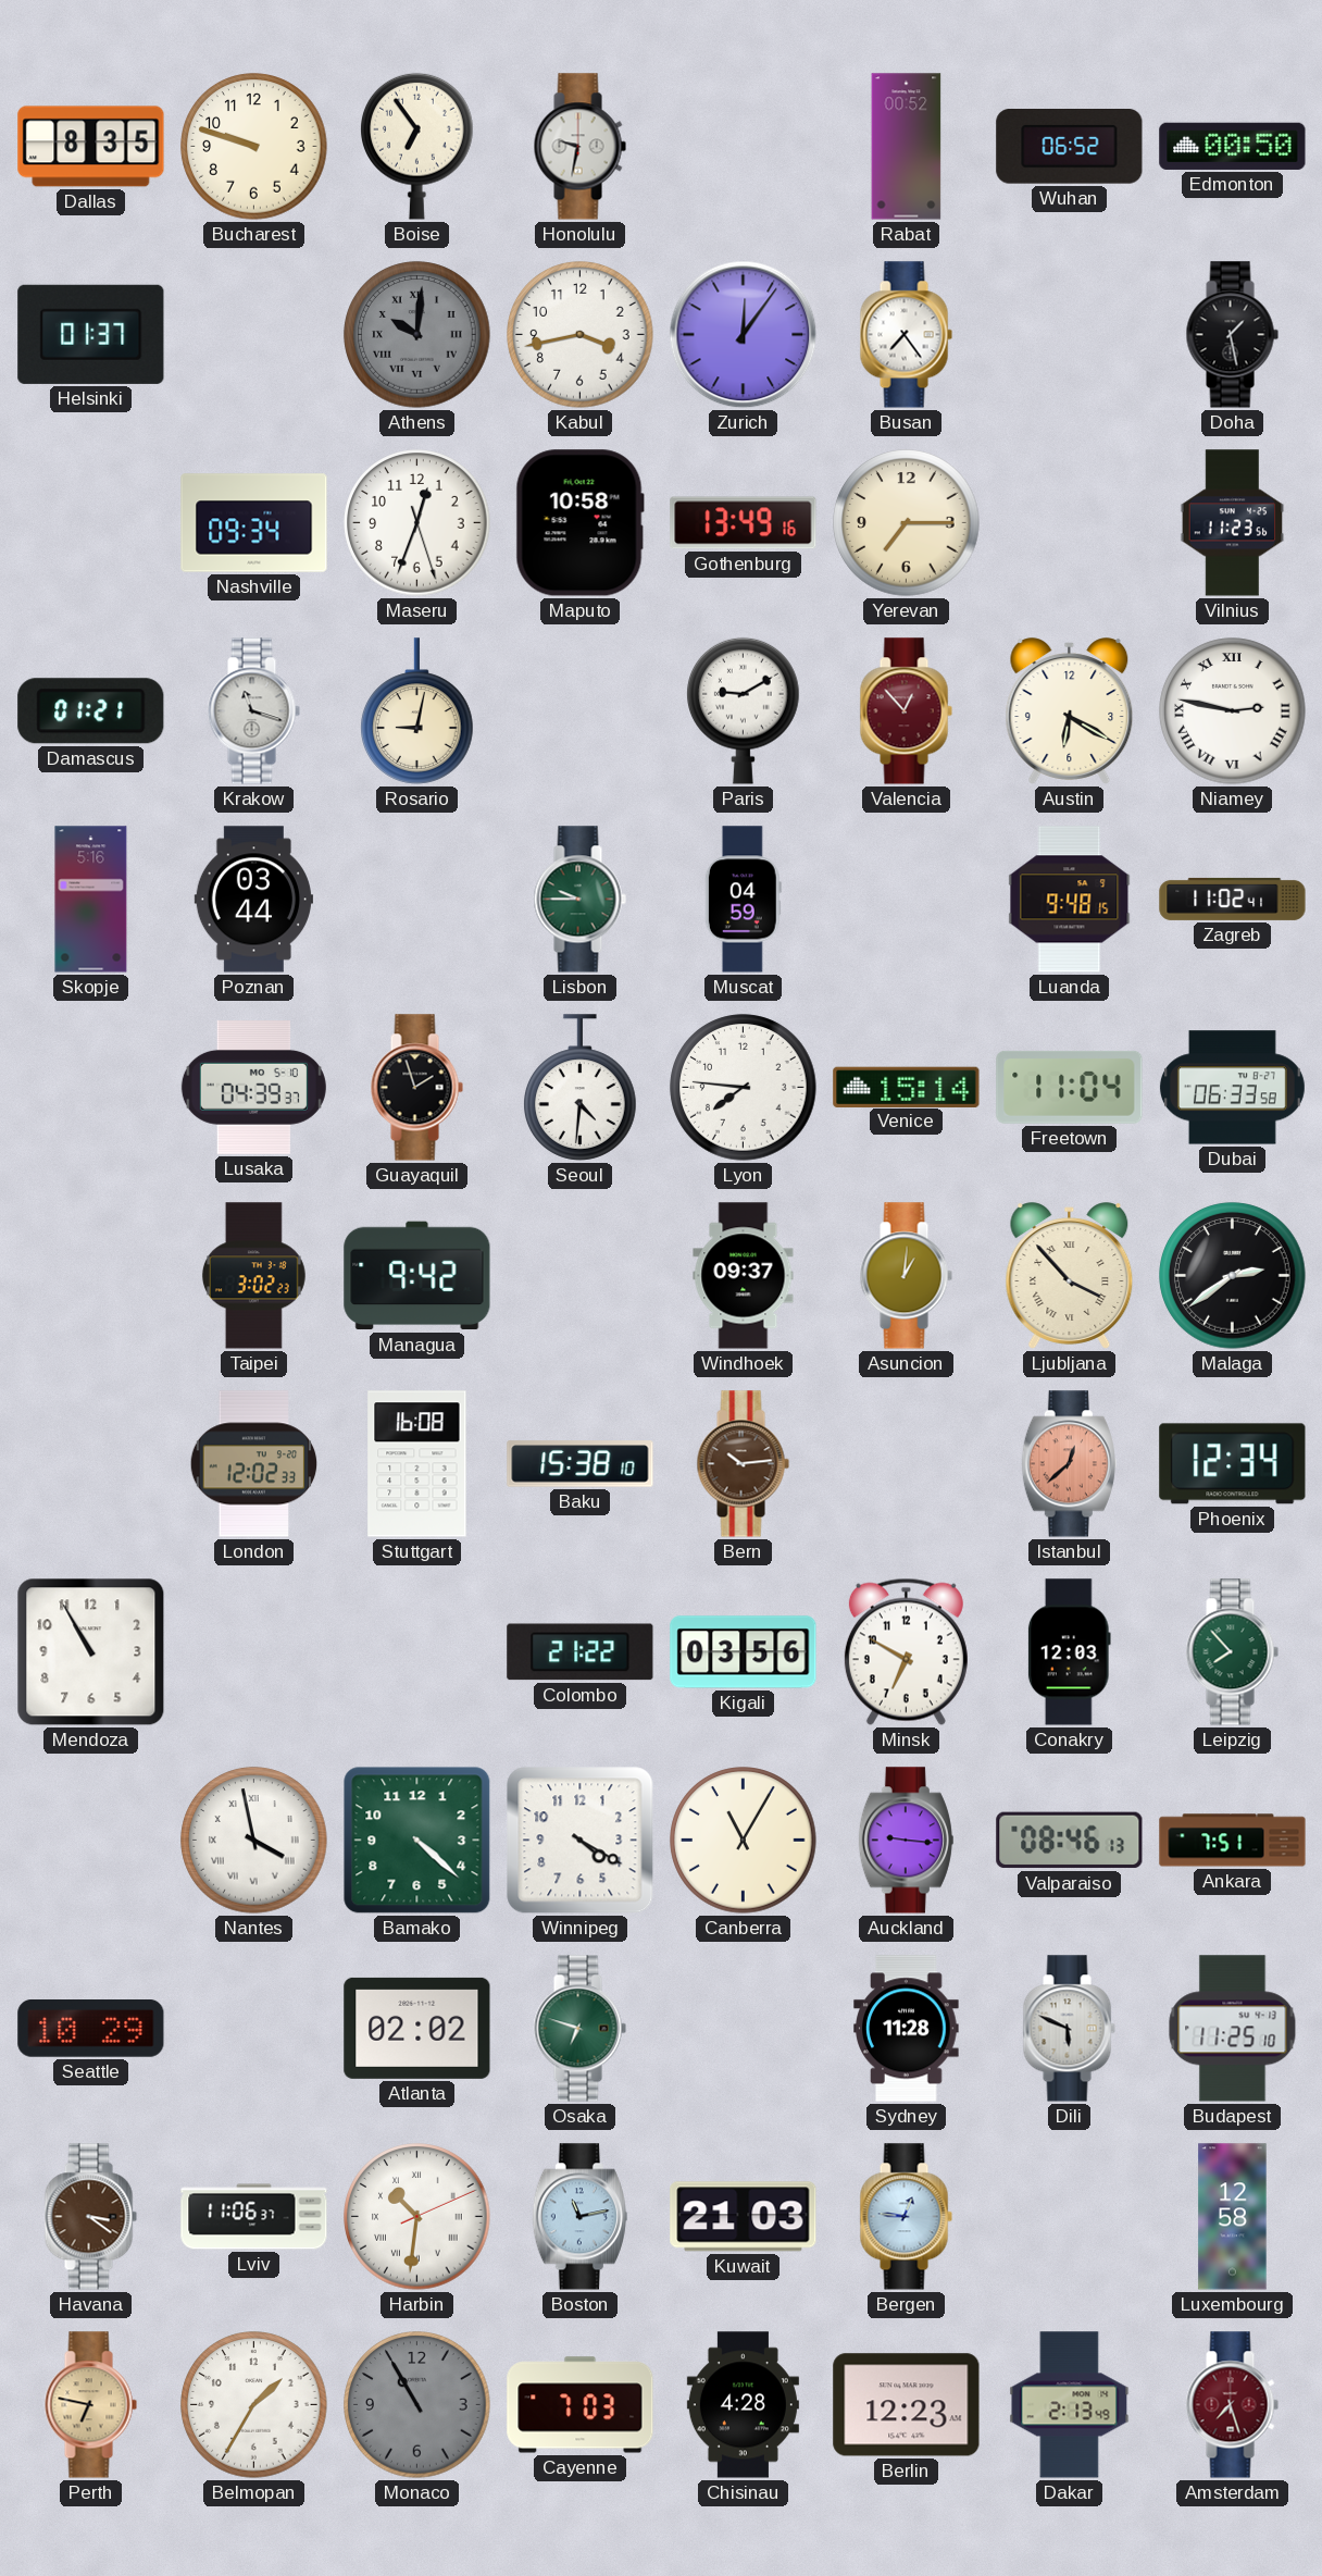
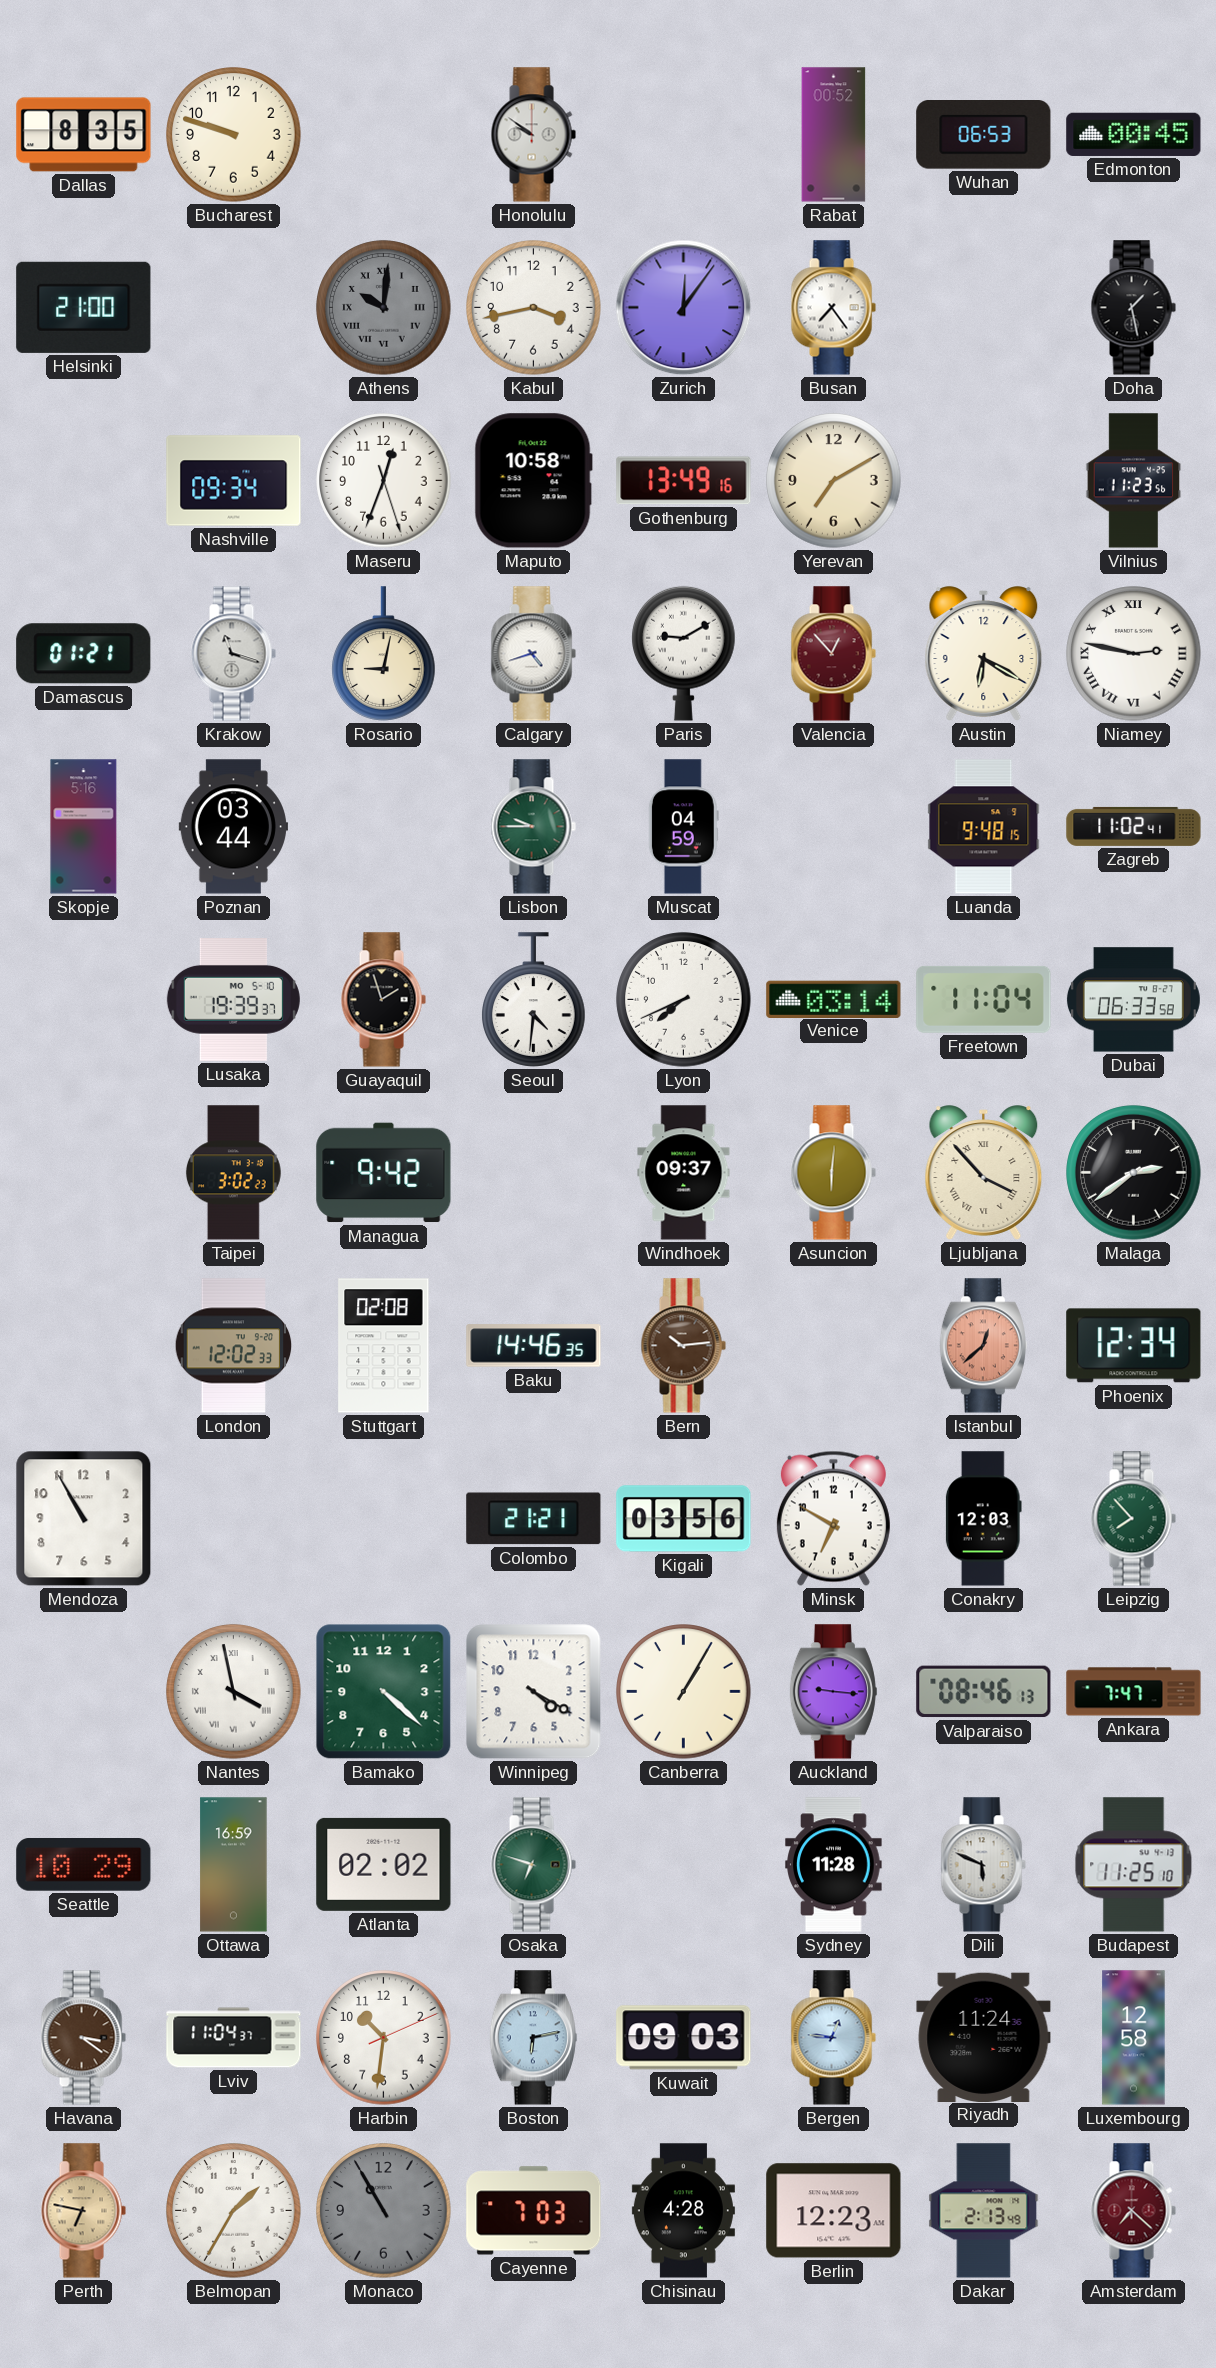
Boise: 6:54 -> none
Honolulu: 9:32 -> 9:51
Wuhan: 06:52 -> 06:53
Edmonton: 00:50 -> 00:45
Helsinki: 01:37 -> 21:00
Yerevan: 7:15 -> 7:10
Calgary: none -> 4:42
Lusaka: 04:39 -> 19:39
Lyon: 7:46 -> 7:41
Venice: 15:14 -> 03:14
Asuncion: 1:01 -> 6:01
Stuttgart: 16:08 -> 02:08
Baku: 15:38 -> 14:46
Colombo: 21:22 -> 21:21
Canberra: 11:05 -> 1:05
Ankara: 7:51 -> 7:47
Ottawa: none -> 16:59
Lviv: 11:06 -> 11:04
Harbin numerals: Roman -> Arabic
Boston: 11:13 -> 6:13
Kuwait: 21:03 -> 09:03
Riyadh: none -> 11:24
Amsterdam: 7:27 -> 7:22
